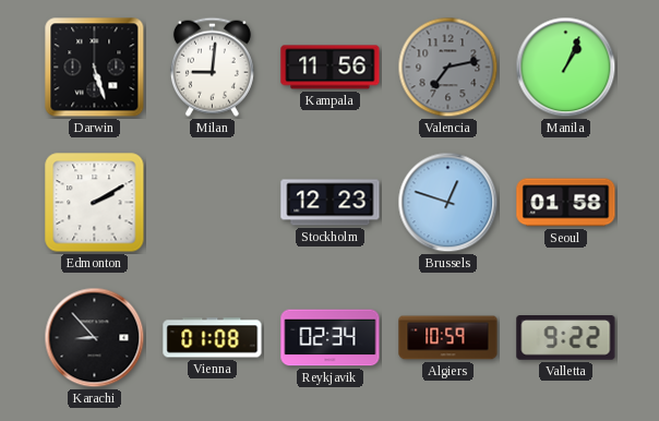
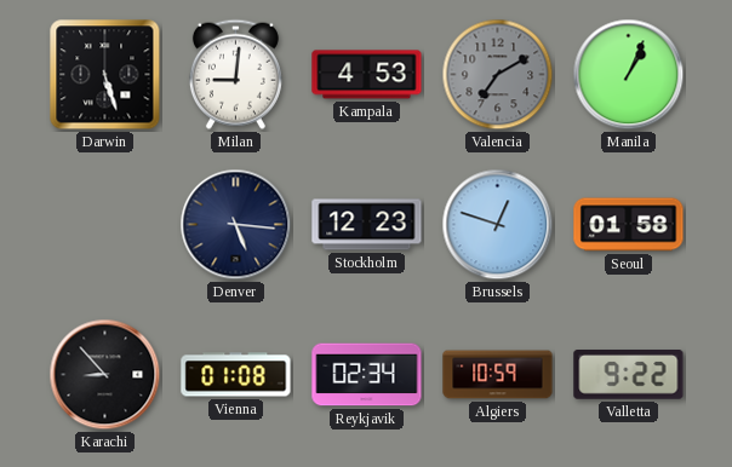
Kampala: 11:56 -> 4:53
Valencia: 7:13 -> 7:10
Edmonton: 2:10 -> none
Denver: none -> 5:16
